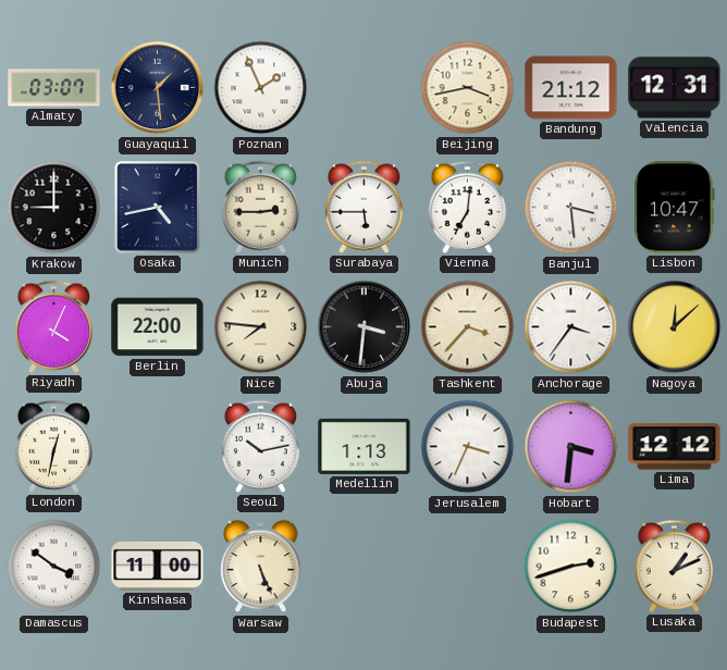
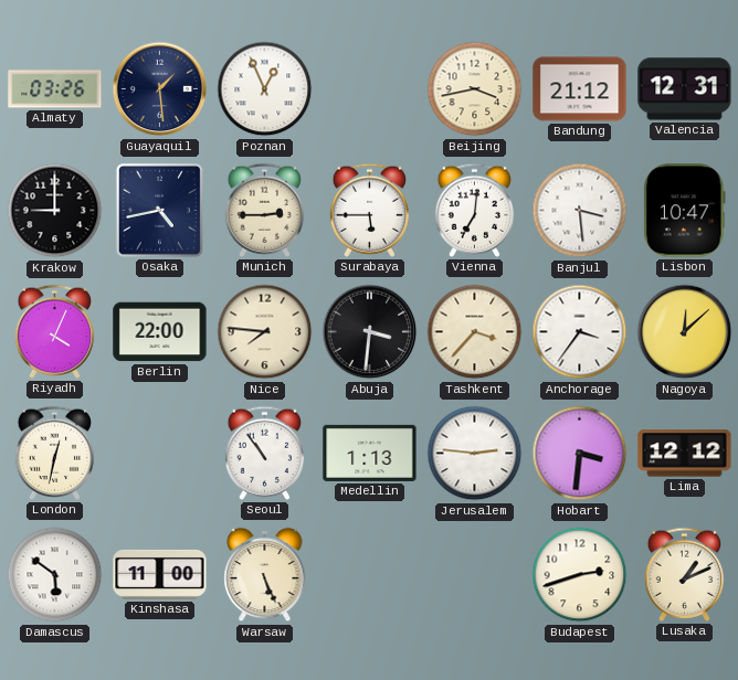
Almaty: 03:07 -> 03:26
Poznan: 1:56 -> 12:56
Seoul: 10:13 -> 10:54
Jerusalem: 3:34 -> 2:46
Damascus: 3:51 -> 5:51
